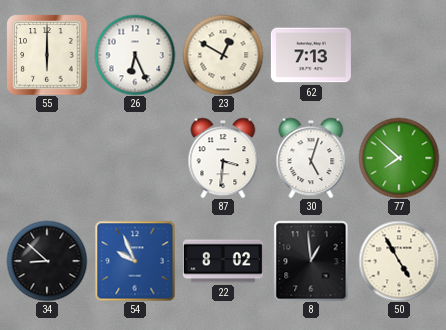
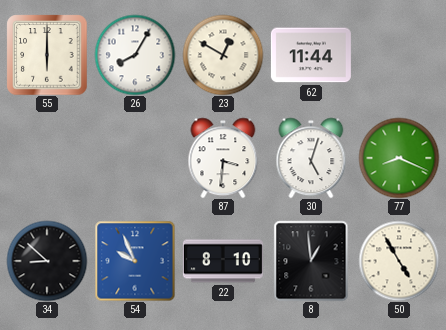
26: 6:26 -> 8:05
62: 7:13 -> 11:44
77: 7:52 -> 8:19
22: 8:02 -> 8:10
